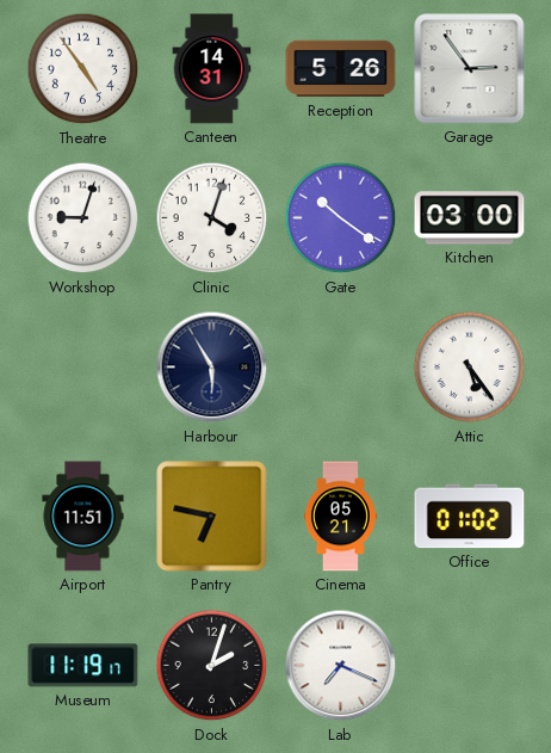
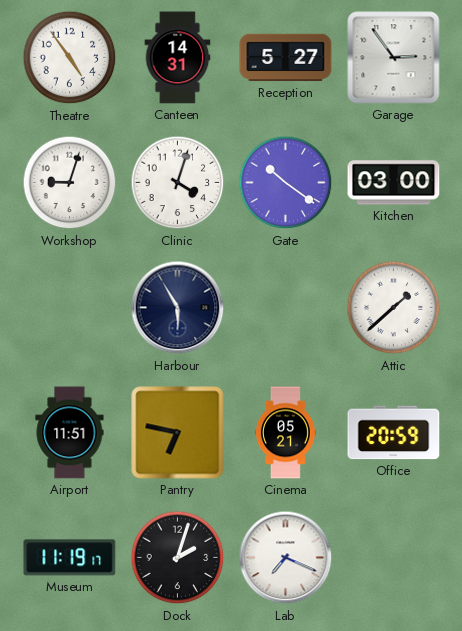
Reception: 5:26 -> 5:27
Attic: 5:24 -> 1:38
Office: 01:02 -> 20:59
